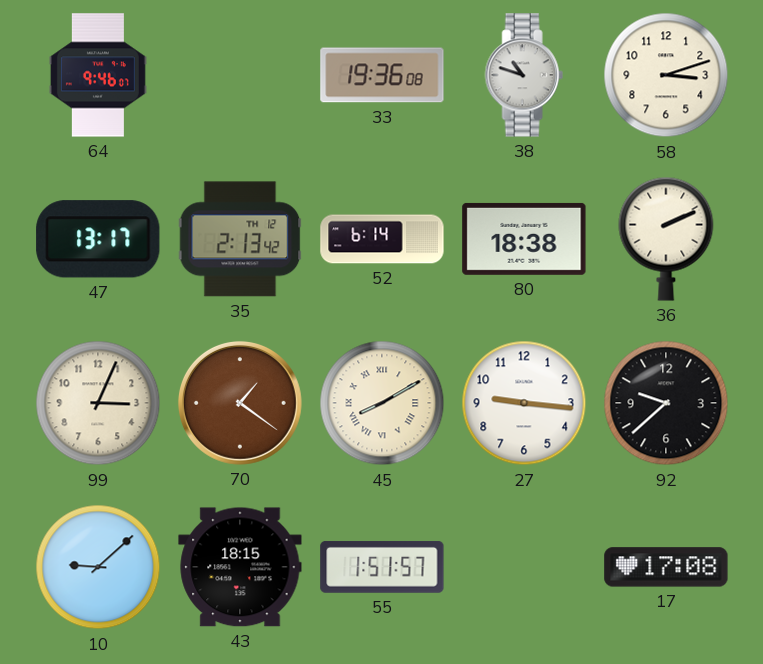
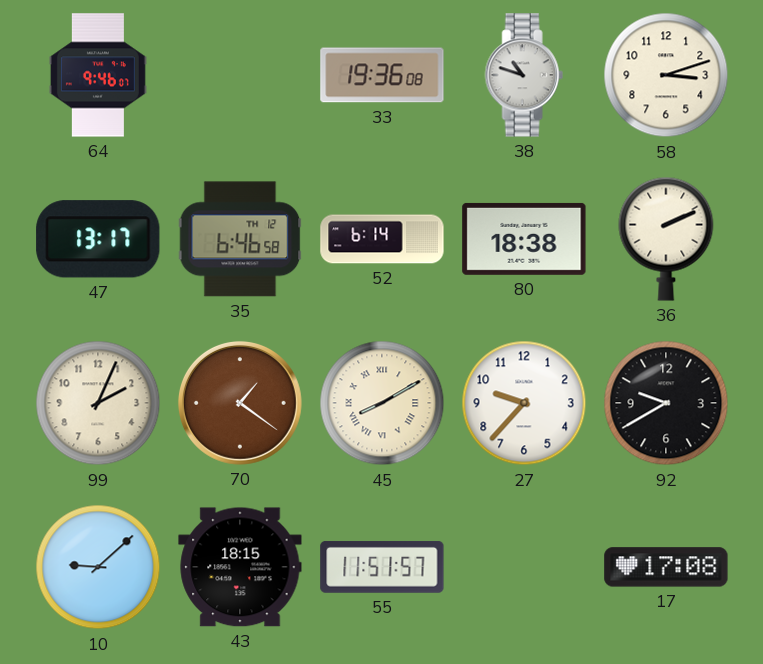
35: 2:13 -> 6:46
99: 3:04 -> 2:04
27: 9:16 -> 9:37
92: 9:38 -> 9:40
55: 1:51 -> 11:51
